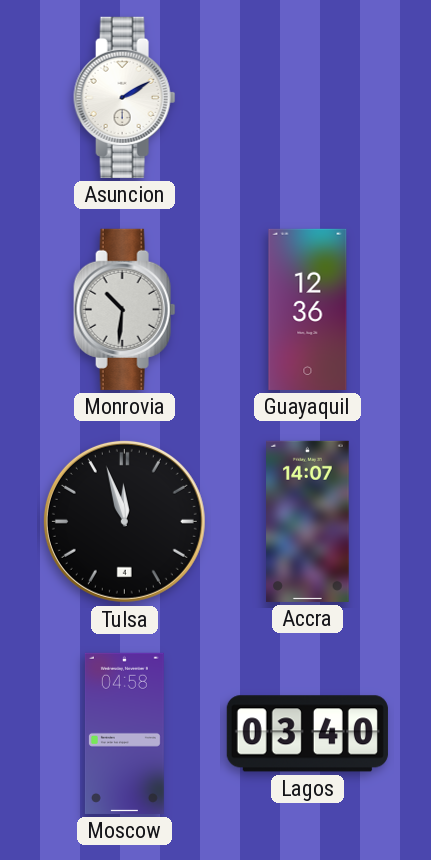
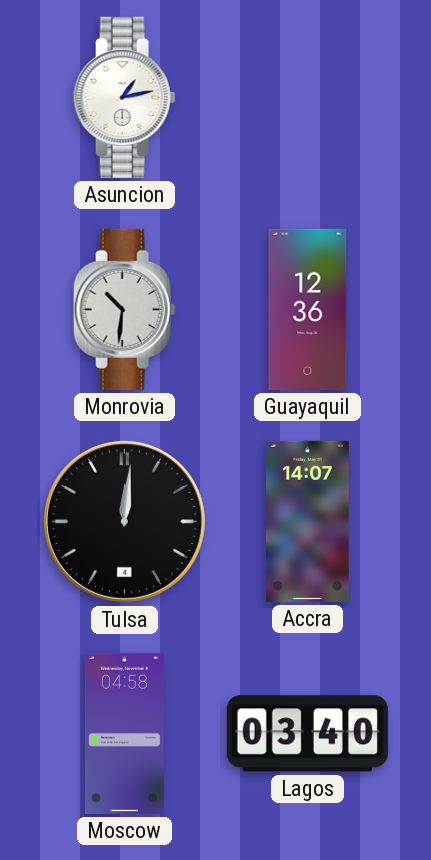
Asuncion: 2:10 -> 1:13
Tulsa: 11:57 -> 12:01
